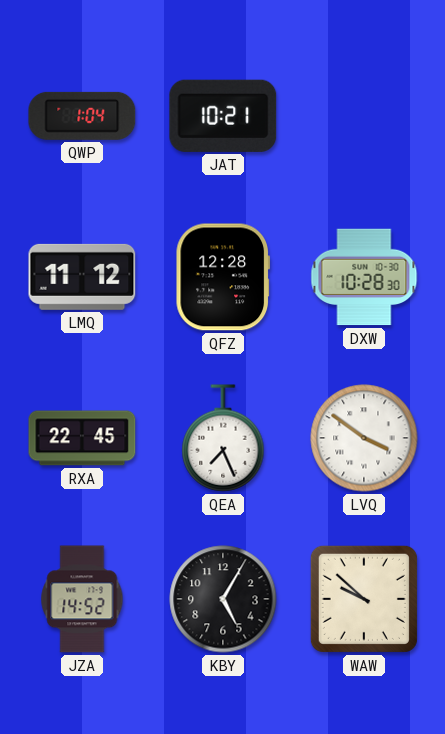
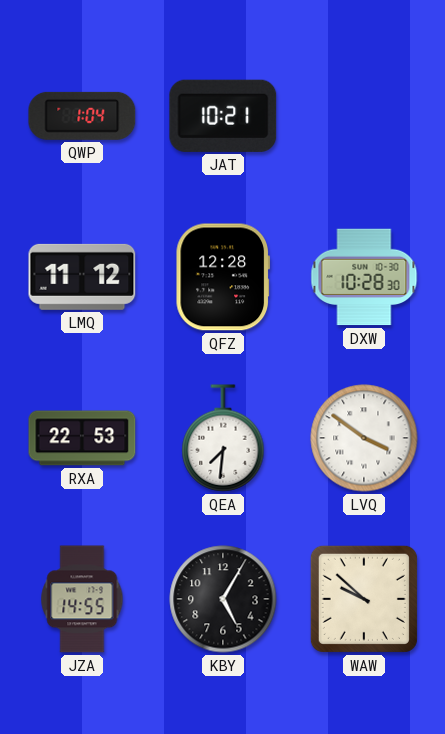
RXA: 22:45 -> 22:53
QEA: 7:26 -> 7:31
JZA: 14:52 -> 14:55
